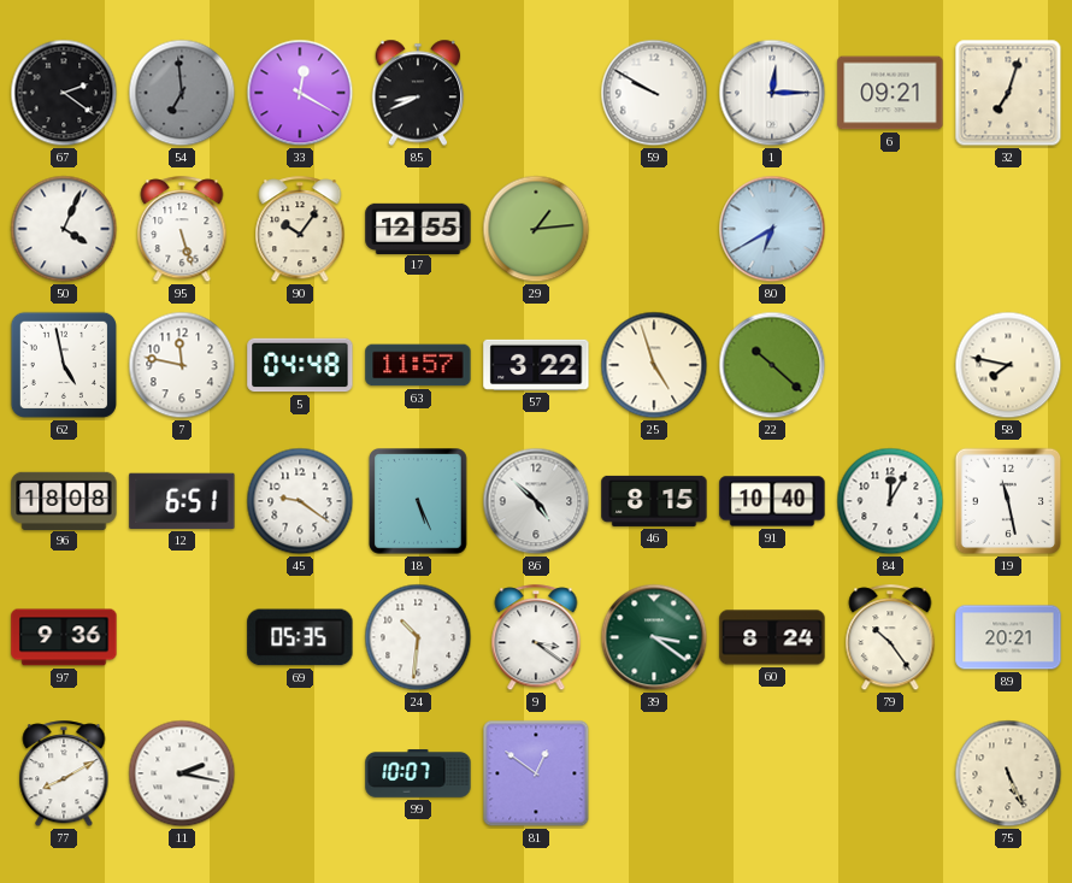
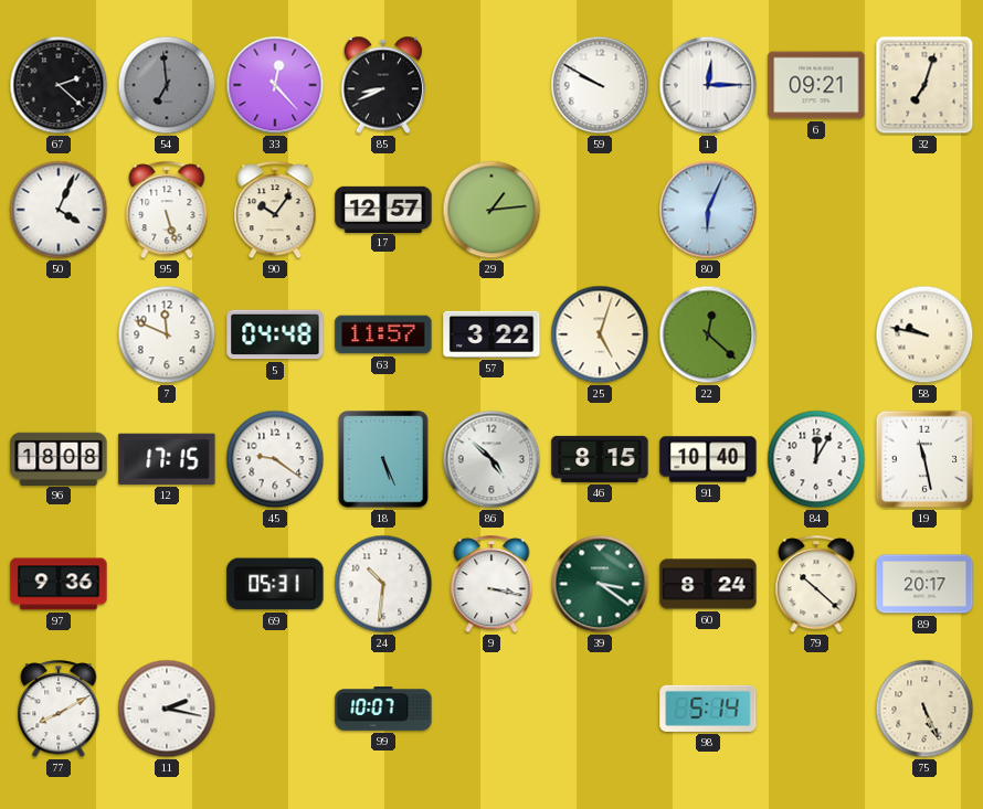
67: 2:21 -> 2:22
33: 12:20 -> 12:23
17: 12:55 -> 12:57
80: 6:40 -> 6:04
62: 4:58 -> none
7: 11:47 -> 11:49
25: 4:57 -> 5:03
22: 10:22 -> 12:22
58: 7:47 -> 9:47
12: 6:51 -> 17:15
69: 05:35 -> 05:31
9: 3:21 -> 3:17
79: 10:24 -> 10:22
89: 20:21 -> 20:17
81: 12:51 -> none
98: none -> 5:14
